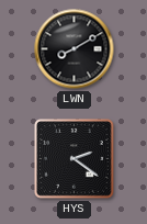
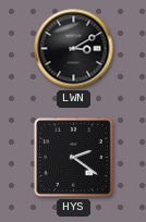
LWN: 8:10 -> 3:10
